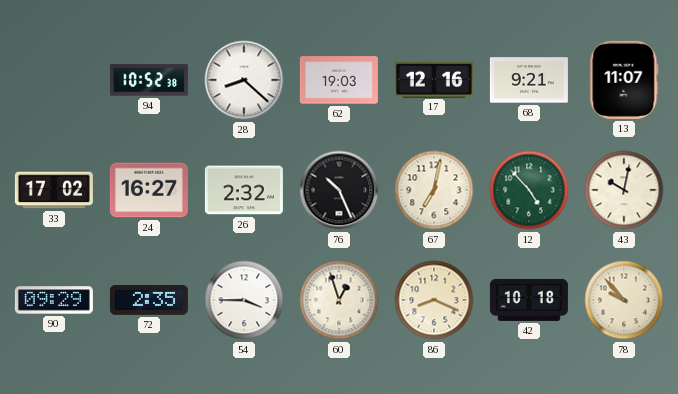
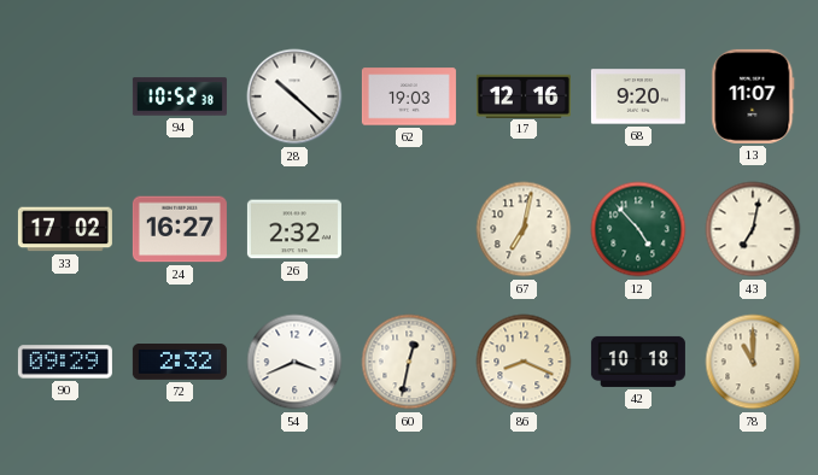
28: 8:22 -> 10:22
68: 9:21 -> 9:20
76: 10:26 -> none
43: 10:02 -> 7:02
72: 2:35 -> 2:32
54: 3:45 -> 3:41
60: 12:57 -> 12:32
78: 9:53 -> 11:00
